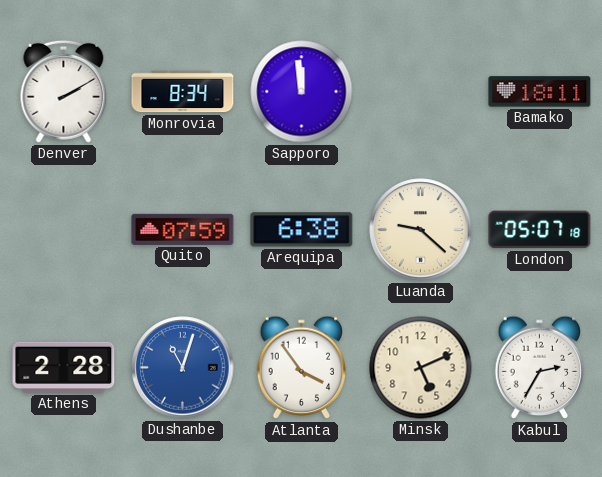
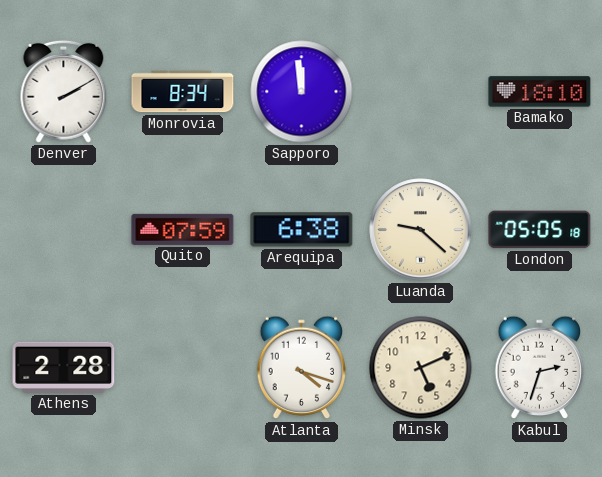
Bamako: 18:11 -> 18:10
London: 05:07 -> 05:05
Dushanbe: 11:03 -> none
Atlanta: 3:54 -> 4:18
Kabul: 2:35 -> 2:33
